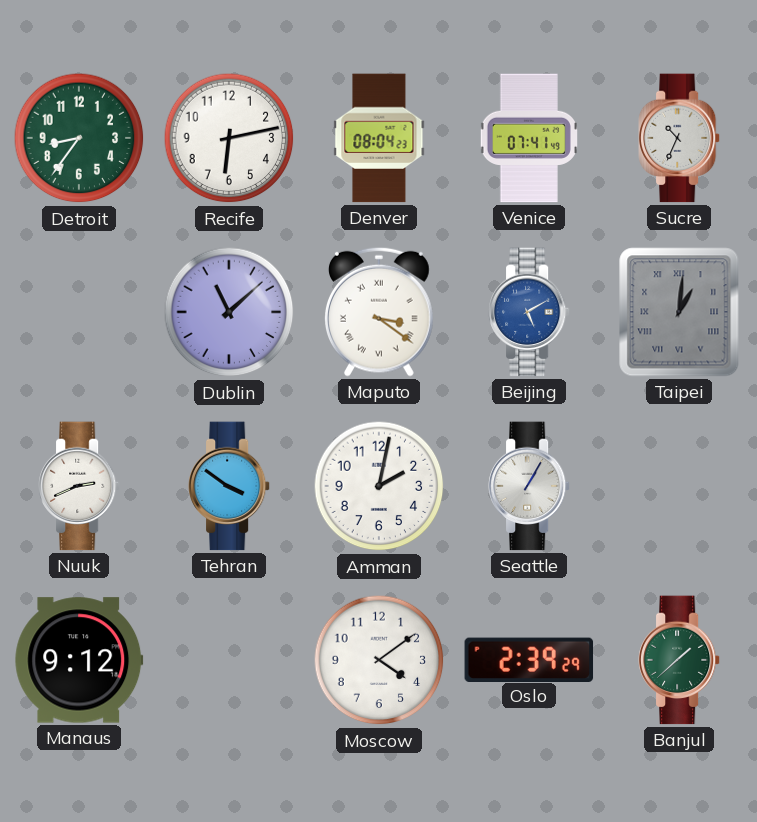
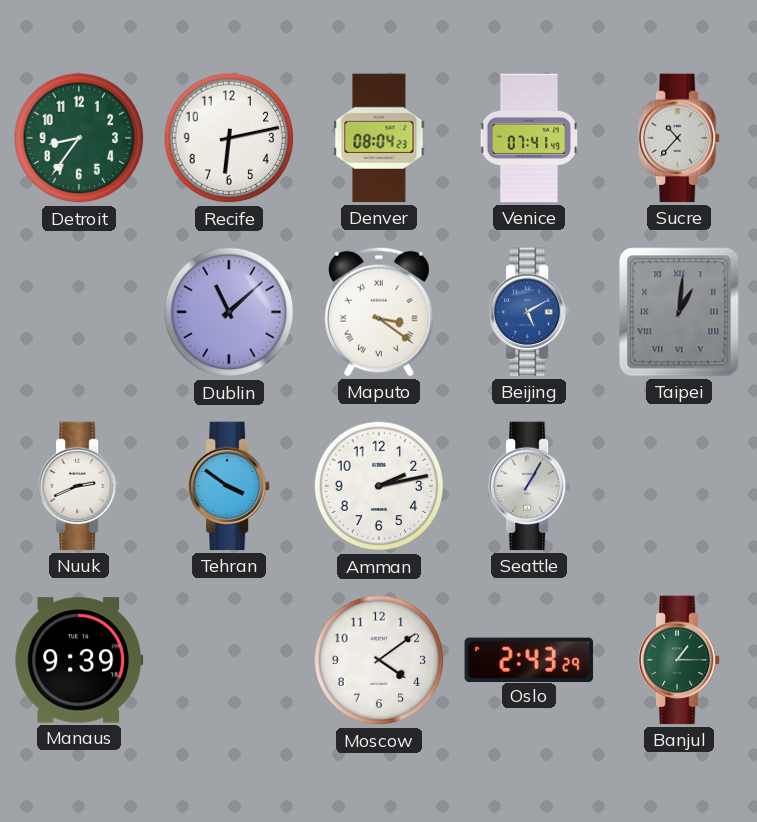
Sucre: 10:34 -> 10:37
Amman: 2:02 -> 2:13
Manaus: 9:12 -> 9:39
Oslo: 2:39 -> 2:43
Banjul: 1:38 -> 1:15
